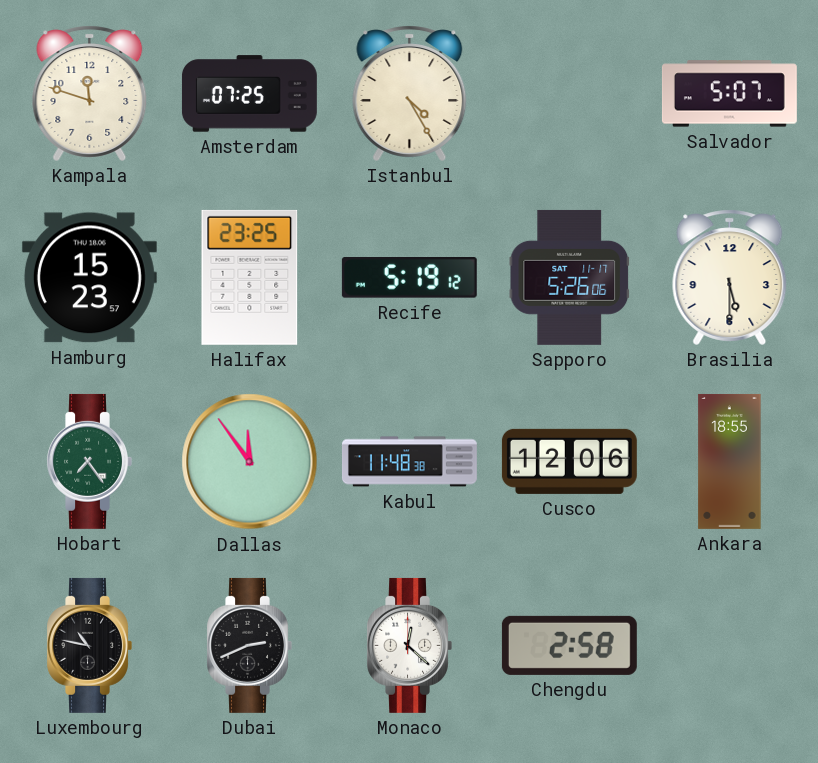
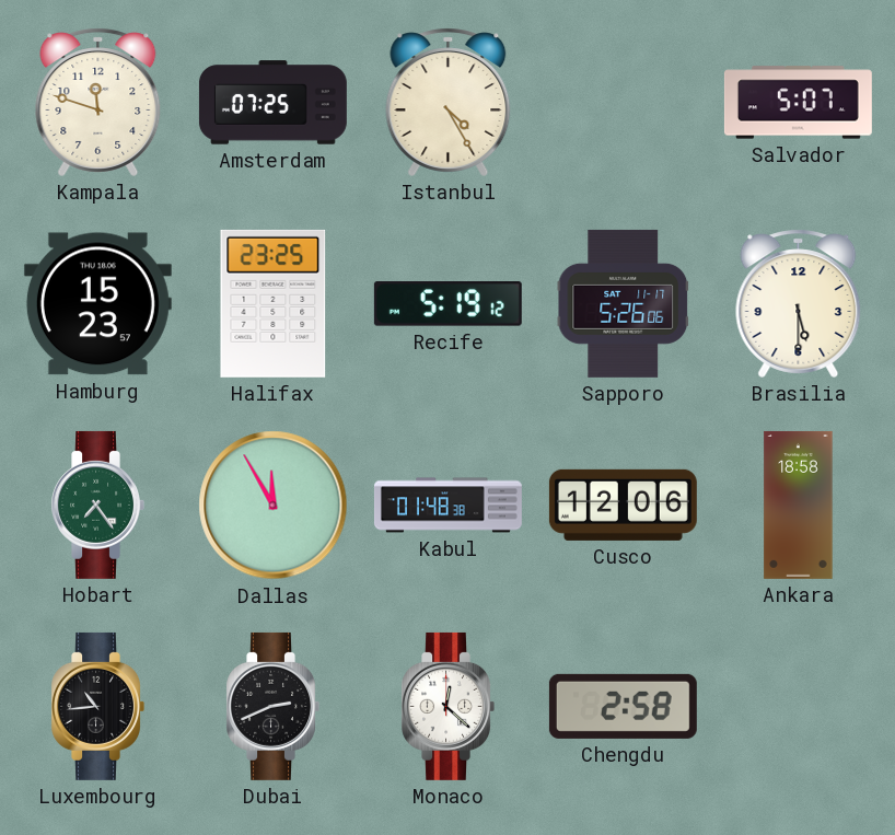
Dallas: 11:54 -> 11:55
Kabul: 11:48 -> 01:48
Ankara: 18:55 -> 18:58
Luxembourg: 10:47 -> 10:44
